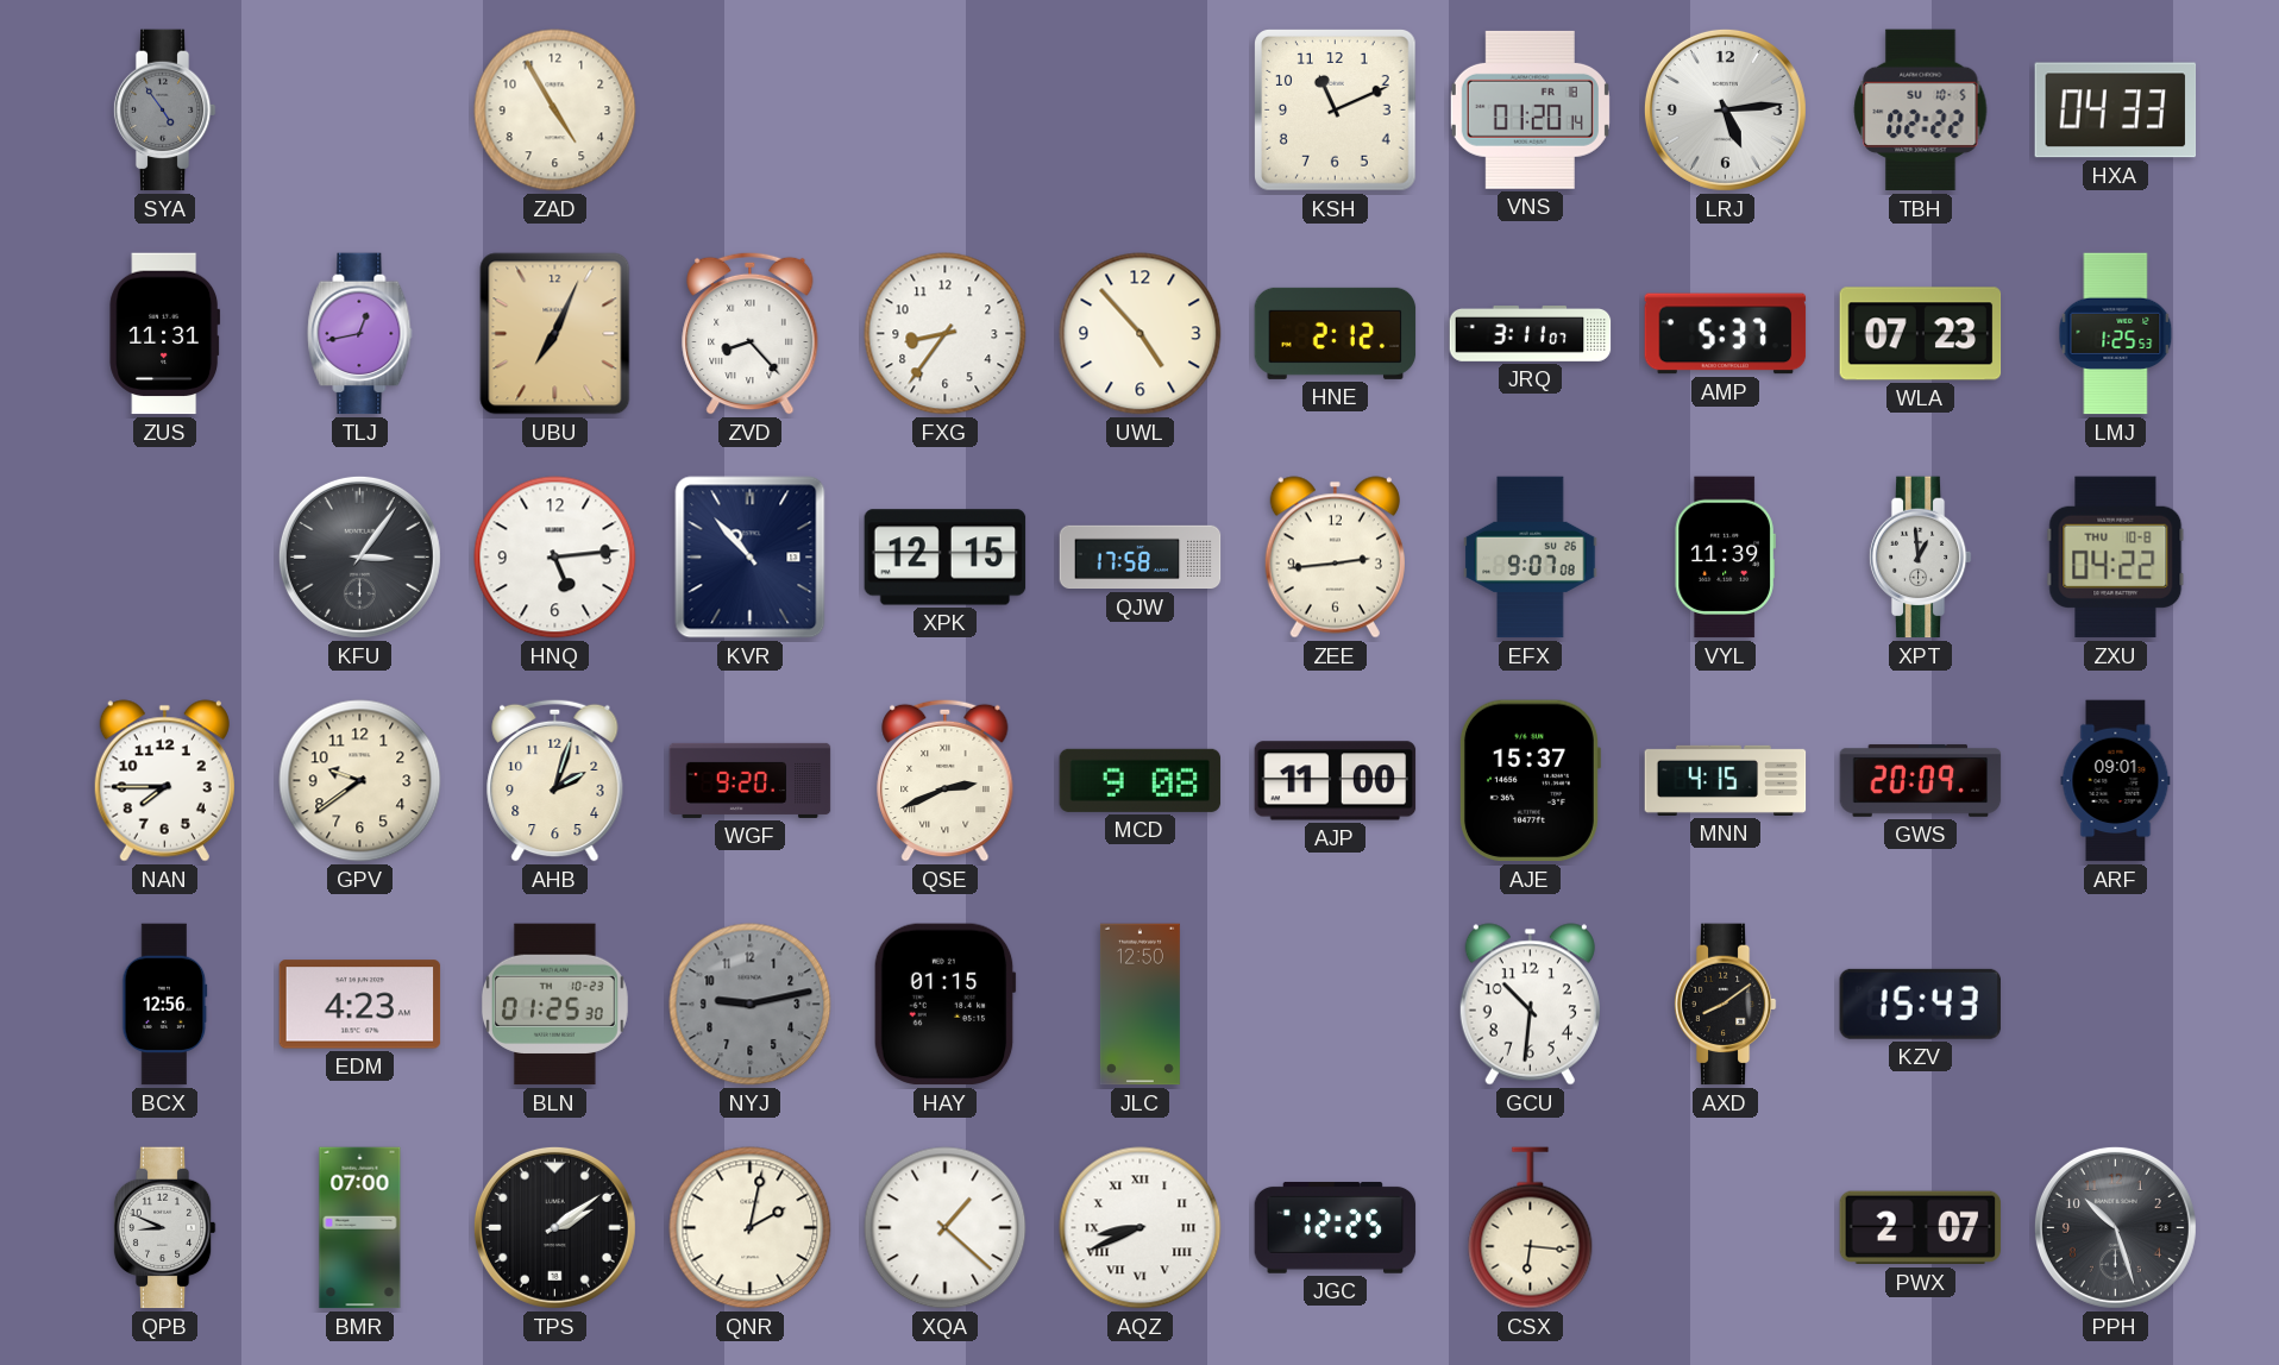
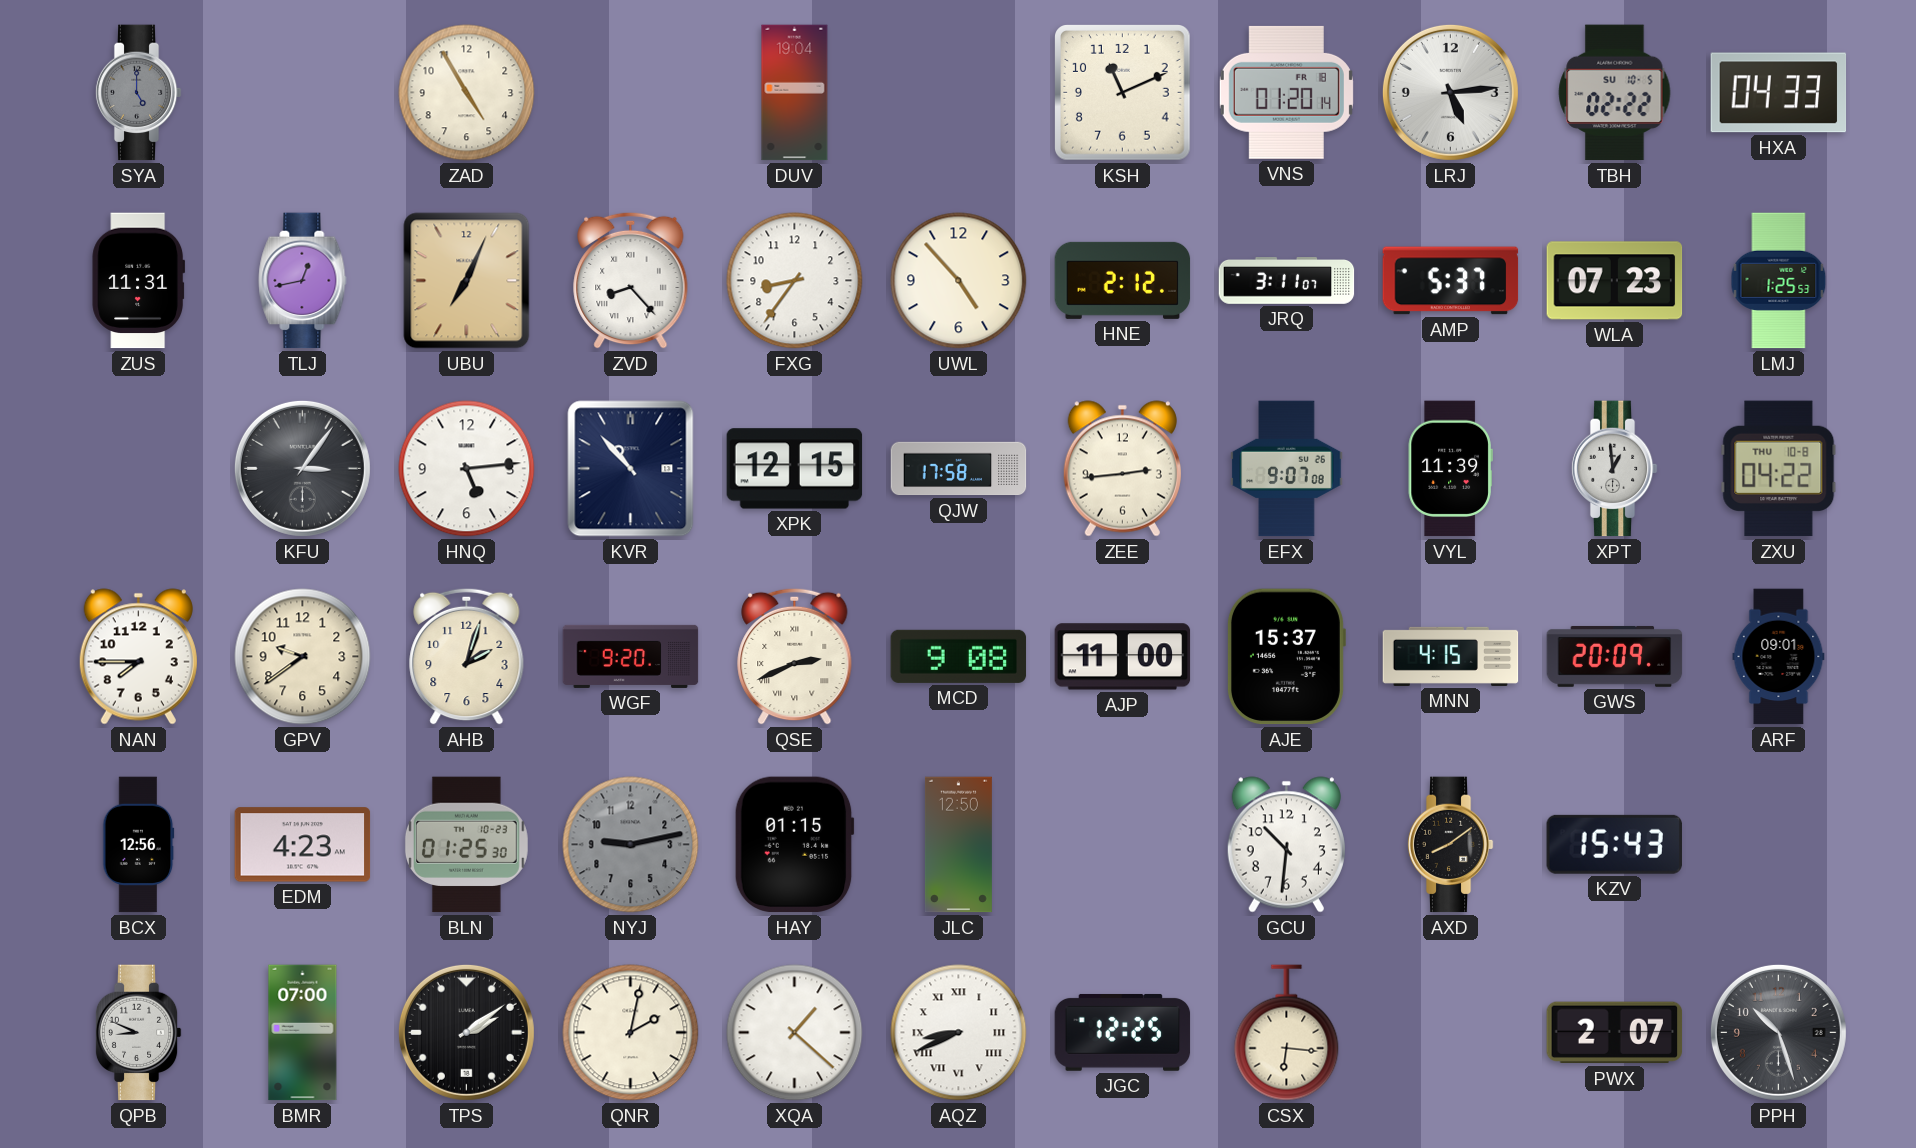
SYA: 4:54 -> 5:00
DUV: none -> 19:04
